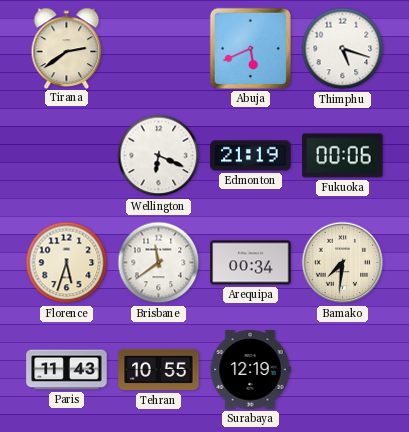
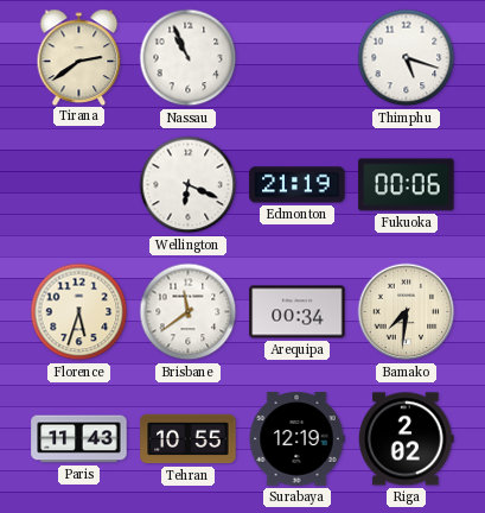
Nassau: none -> 10:56
Abuja: 5:41 -> none
Riga: none -> 2:02
